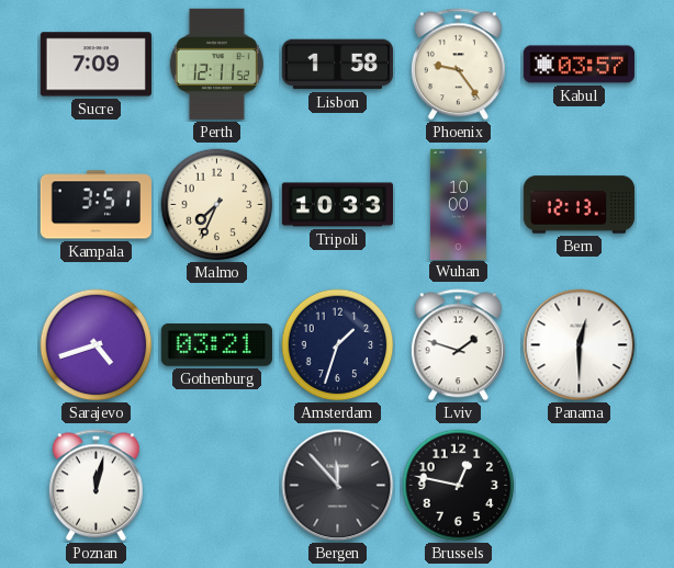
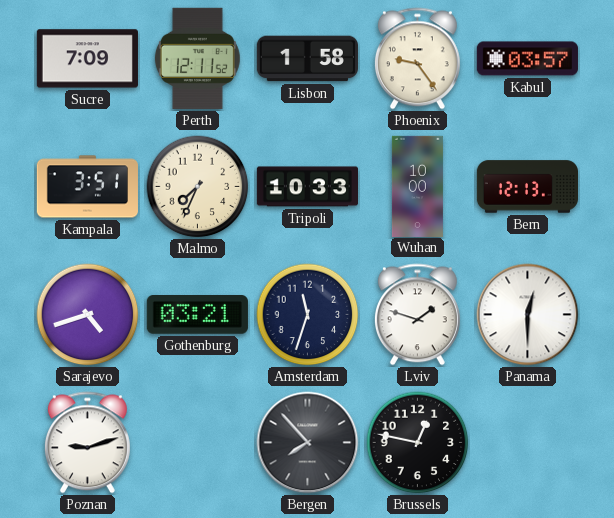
Amsterdam: 1:33 -> 11:33
Poznan: 12:02 -> 9:12
Bergen: 11:53 -> 7:53
